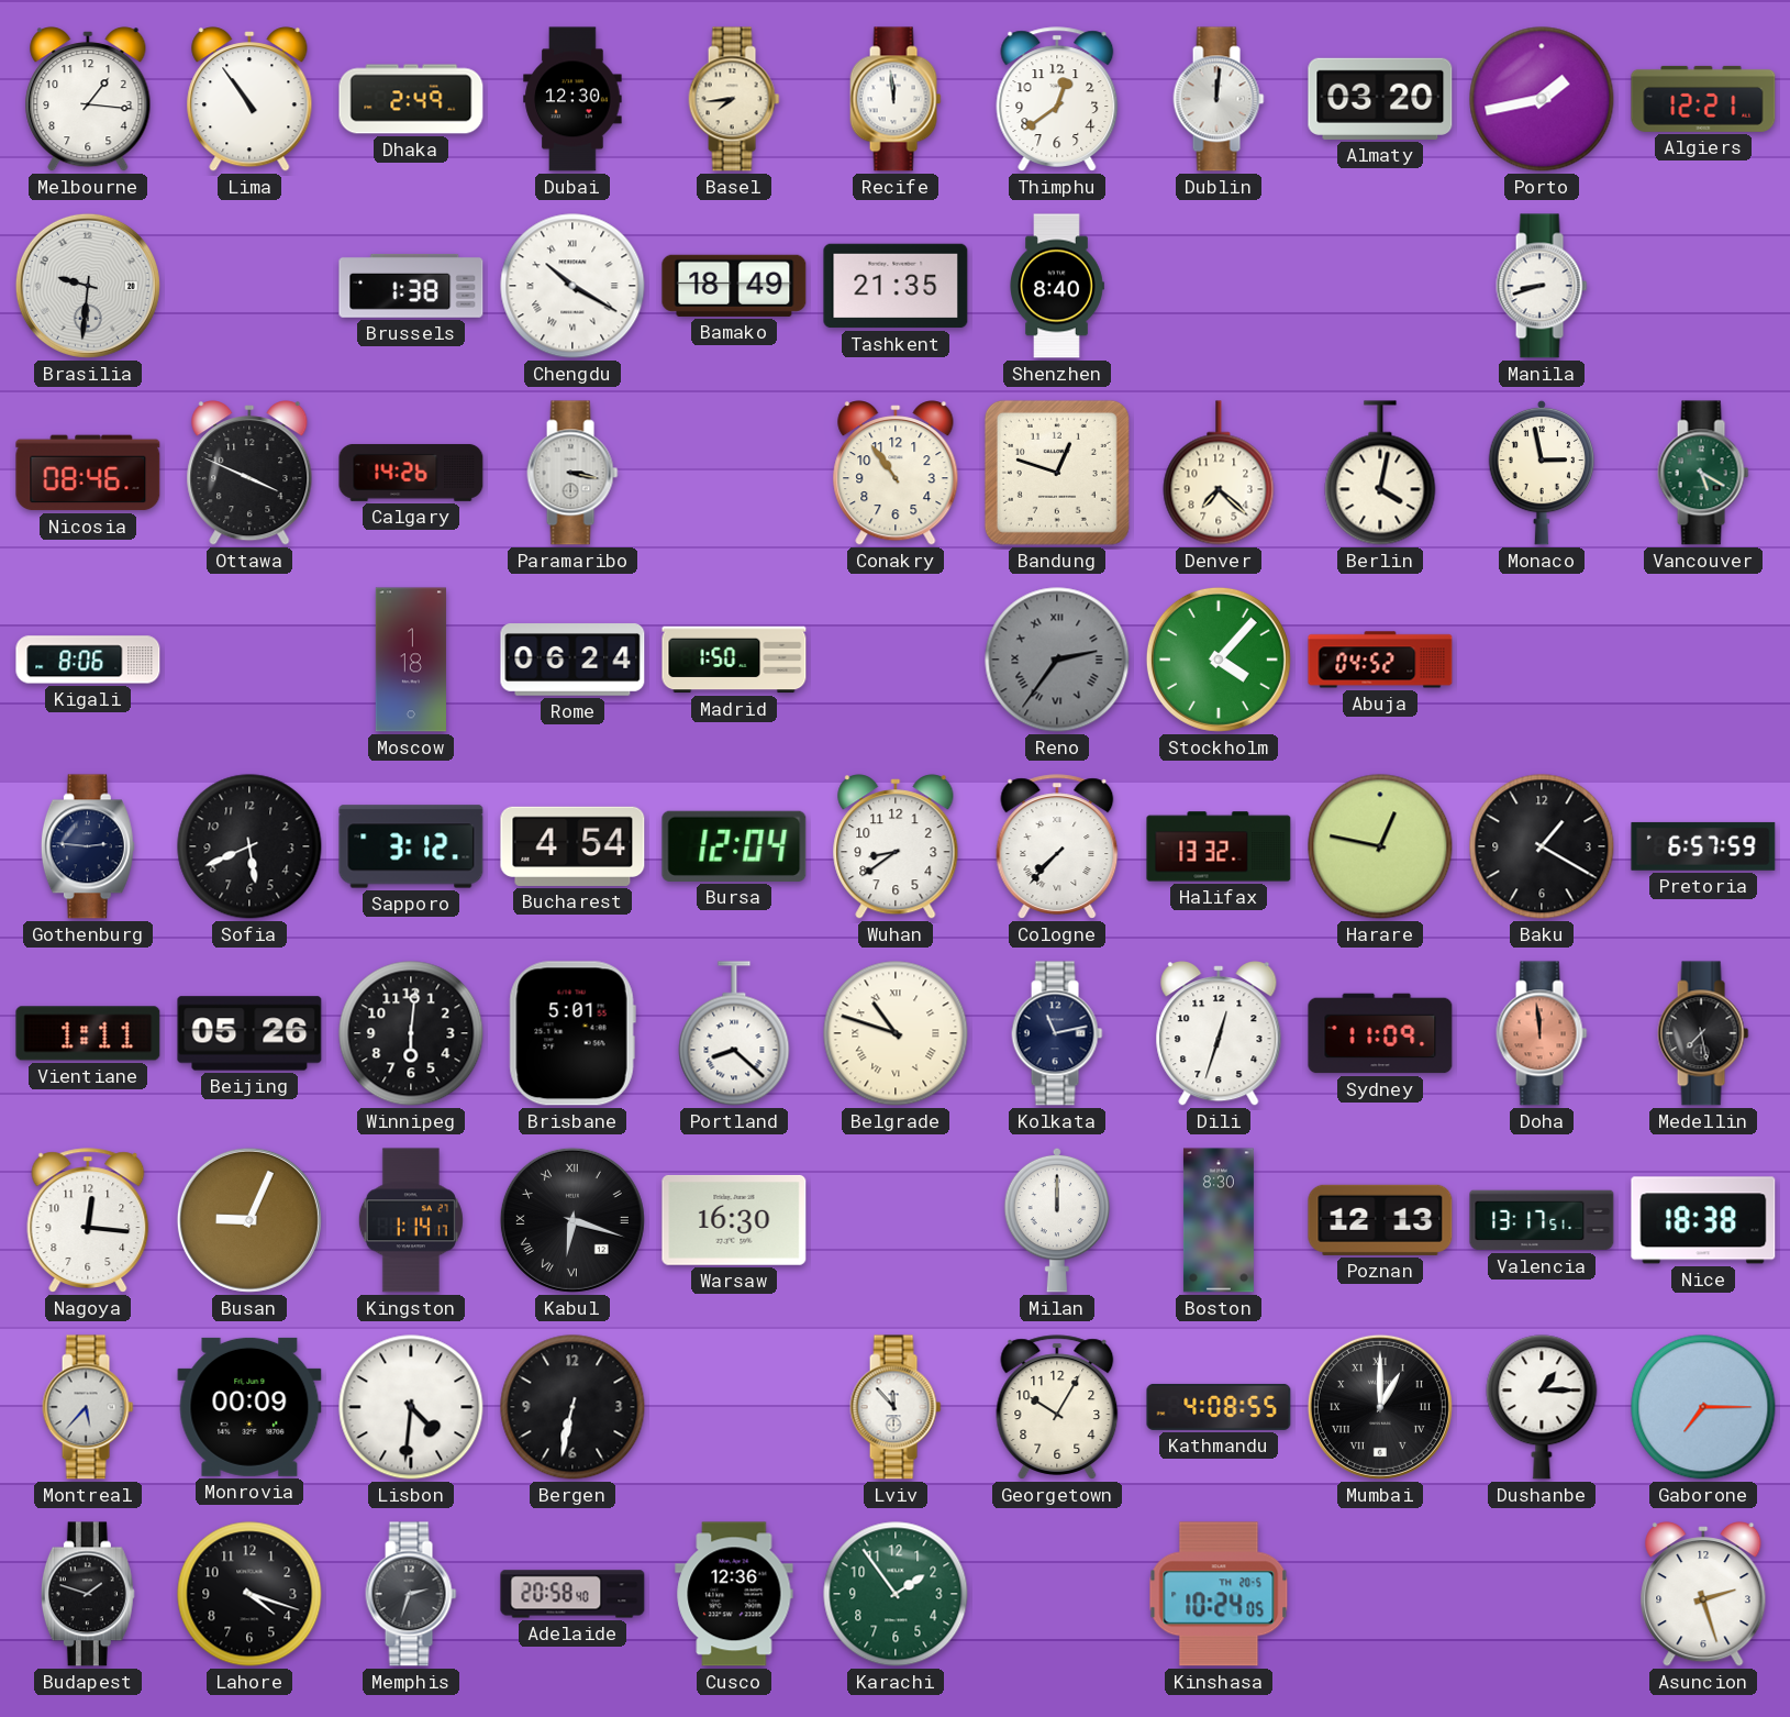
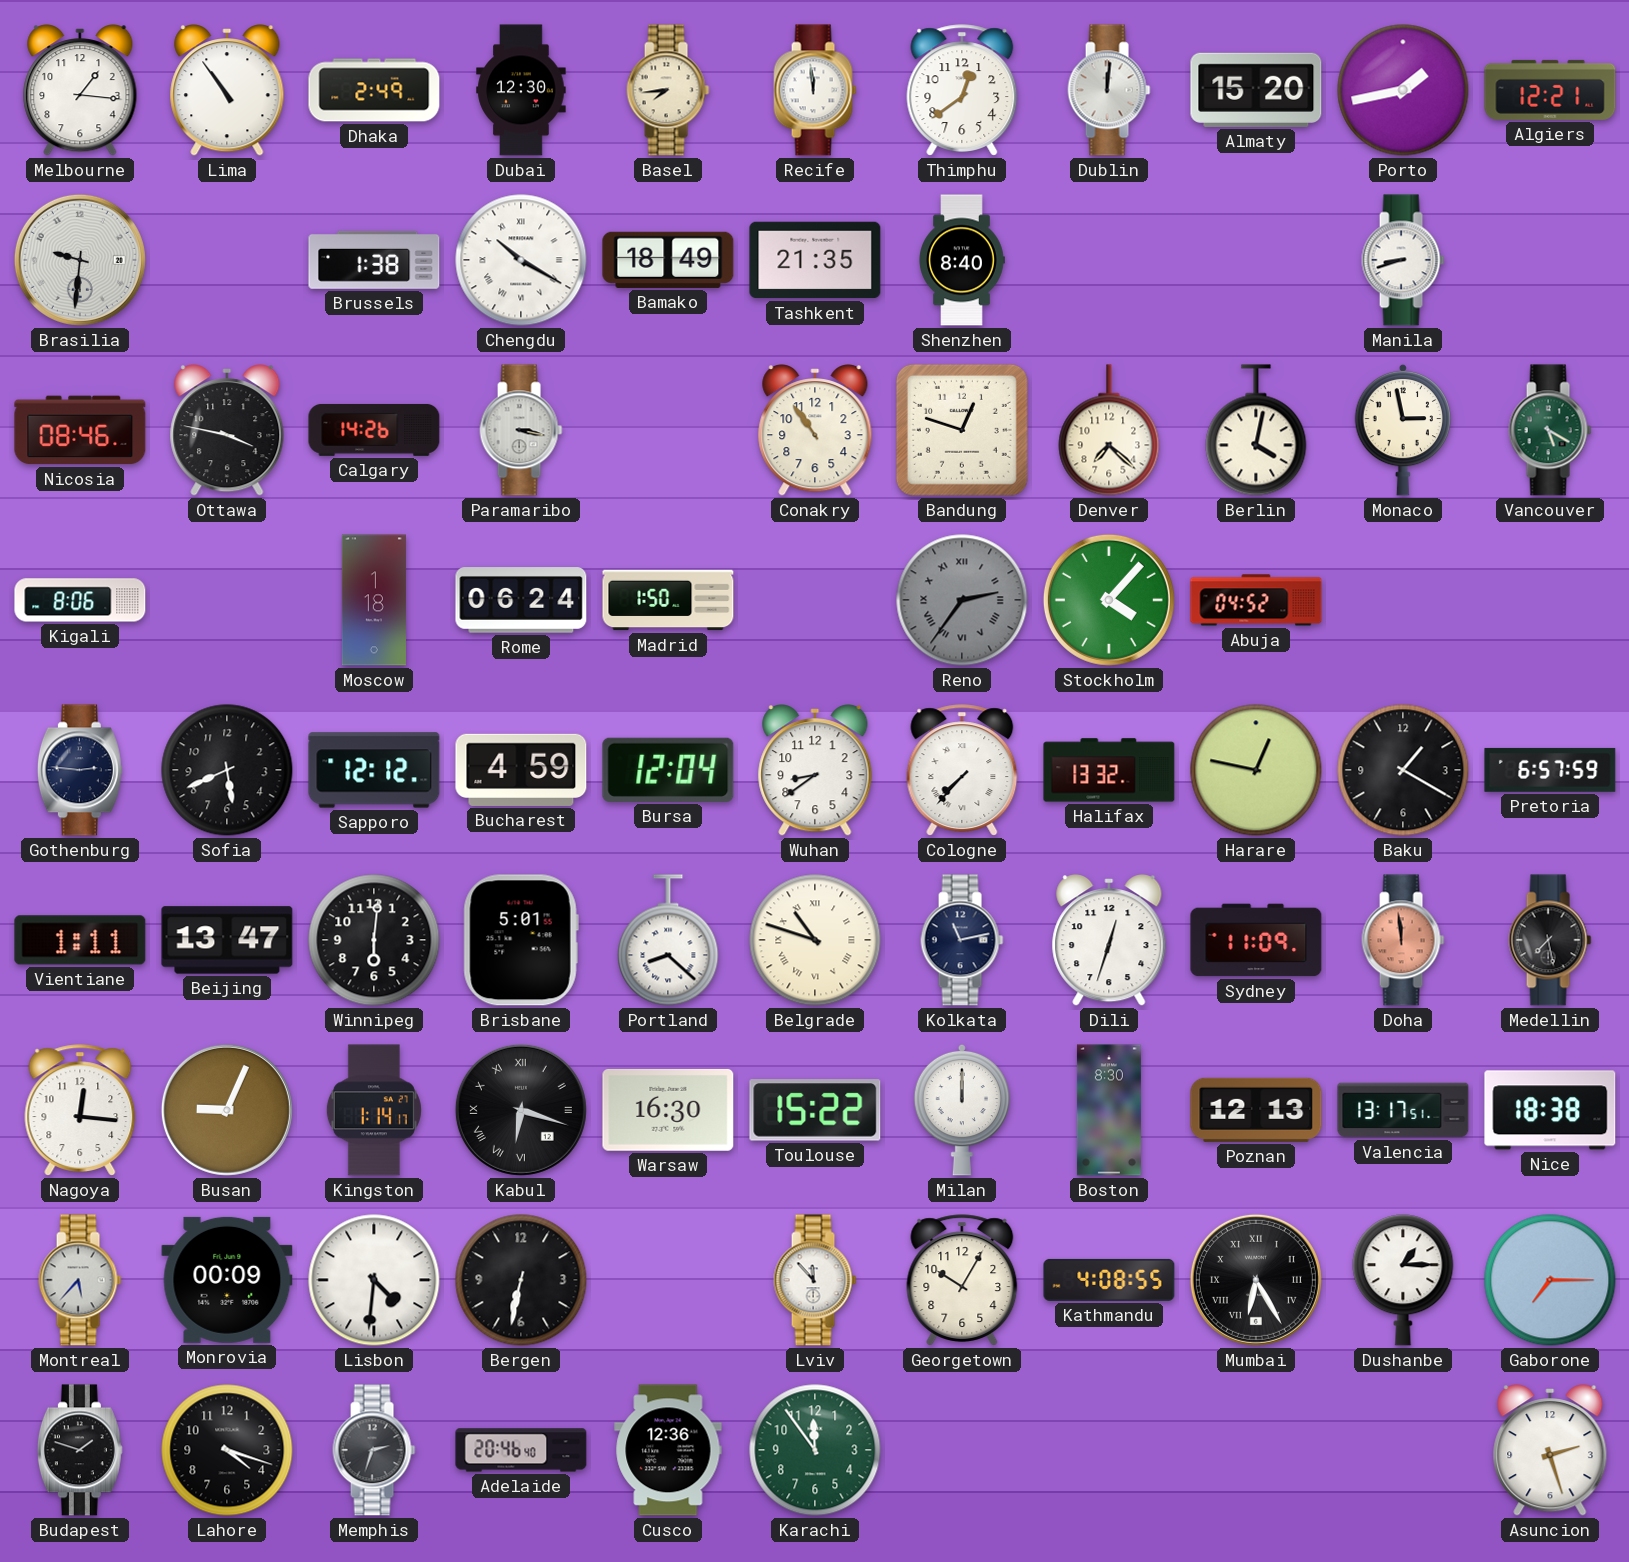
Almaty: 03:20 -> 15:20
Ottawa: 3:49 -> 3:47
Sapporo: 3:12 -> 12:12
Bucharest: 4:54 -> 4:59
Beijing: 05:26 -> 13:47
Toulouse: none -> 15:22
Mumbai: 1:00 -> 6:25
Adelaide: 20:58 -> 20:46
Karachi: 1:54 -> 11:54
Kinshasa: 10:24 -> none
